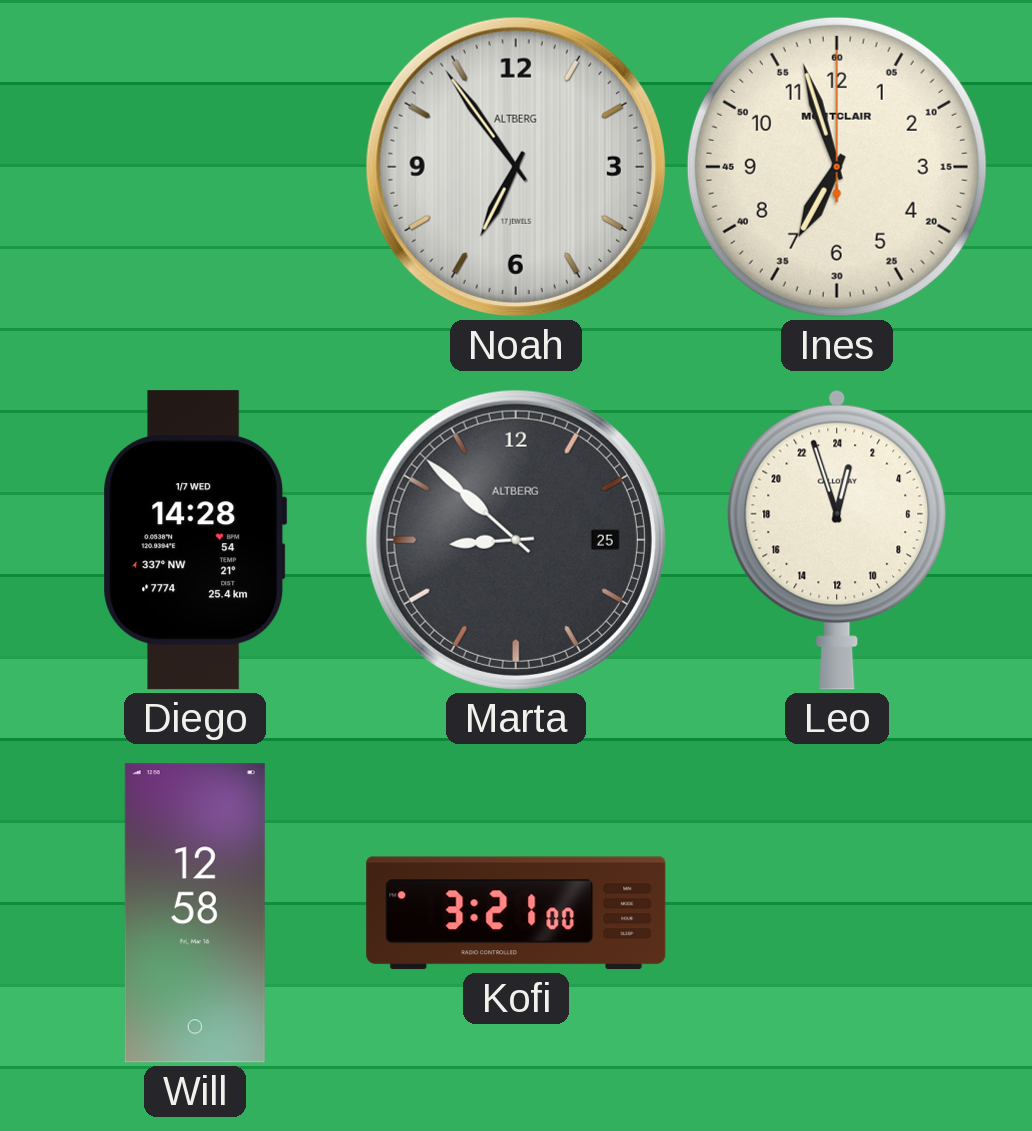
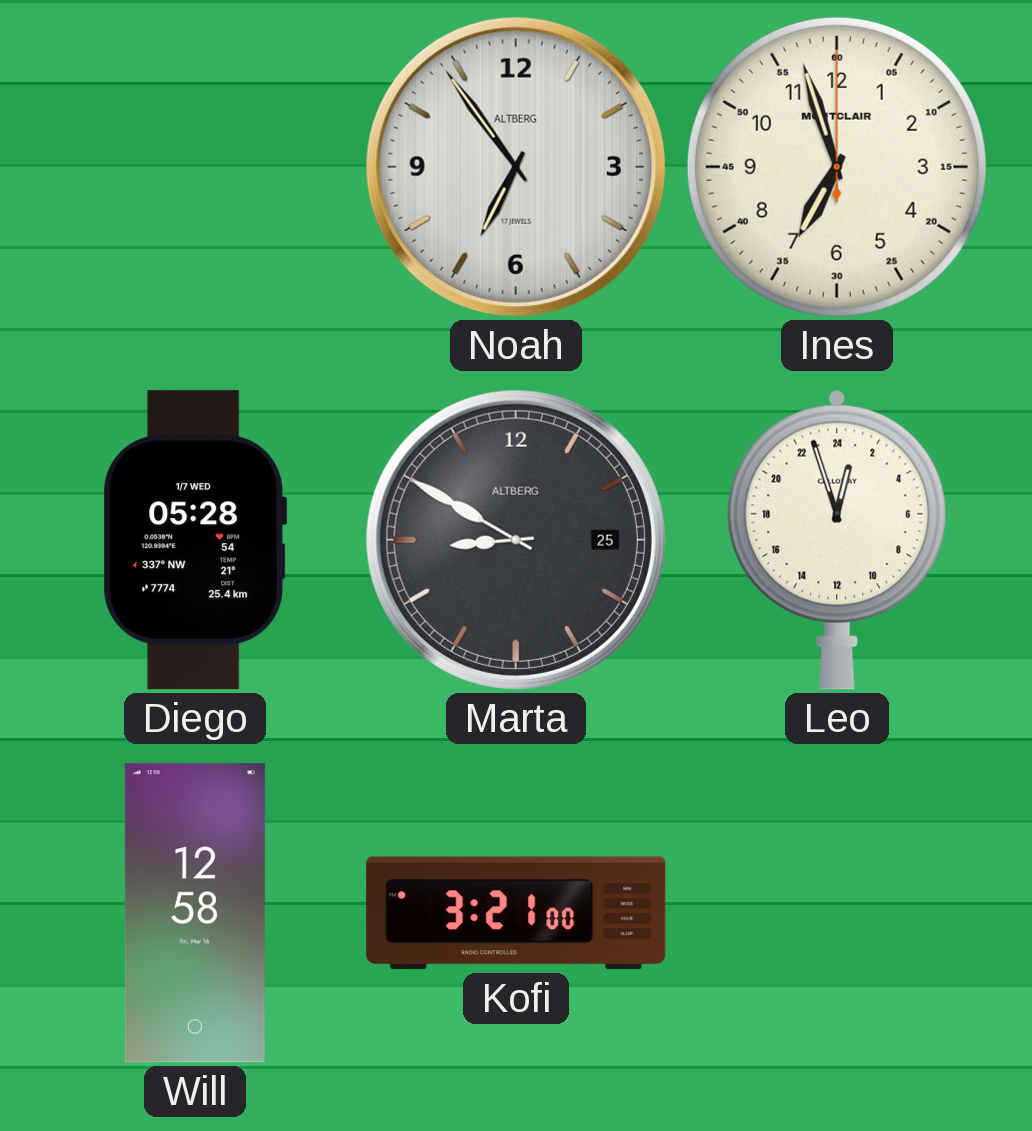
Diego: 14:28 -> 05:28
Marta: 8:52 -> 8:50
